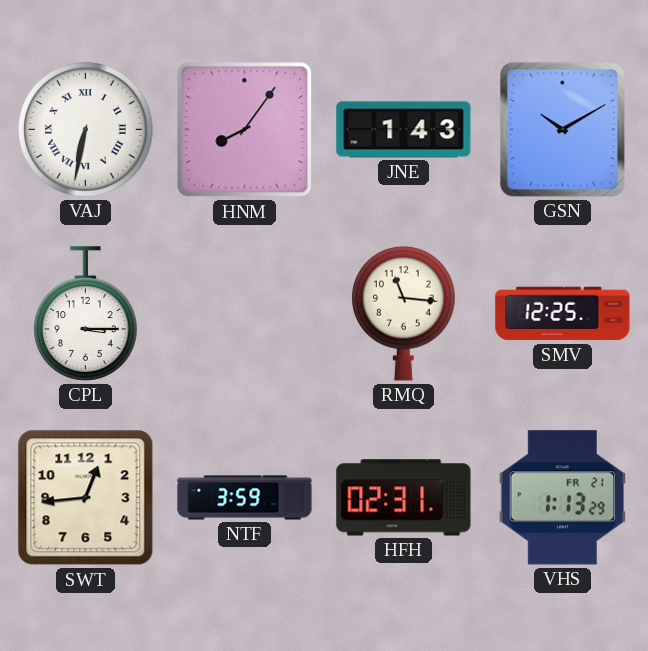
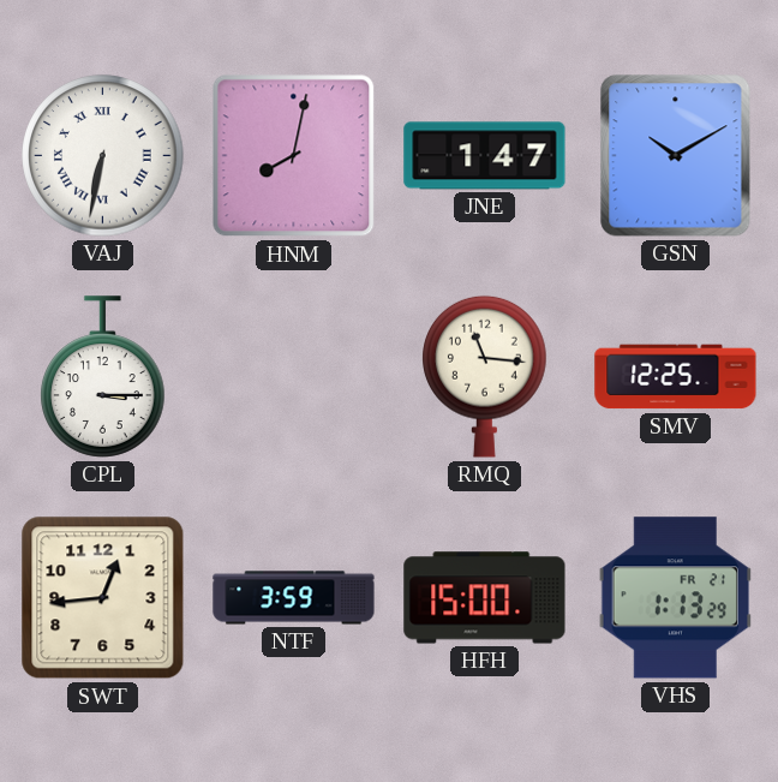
HNM: 8:06 -> 8:02
JNE: 1:43 -> 1:47
HFH: 02:31 -> 15:00
